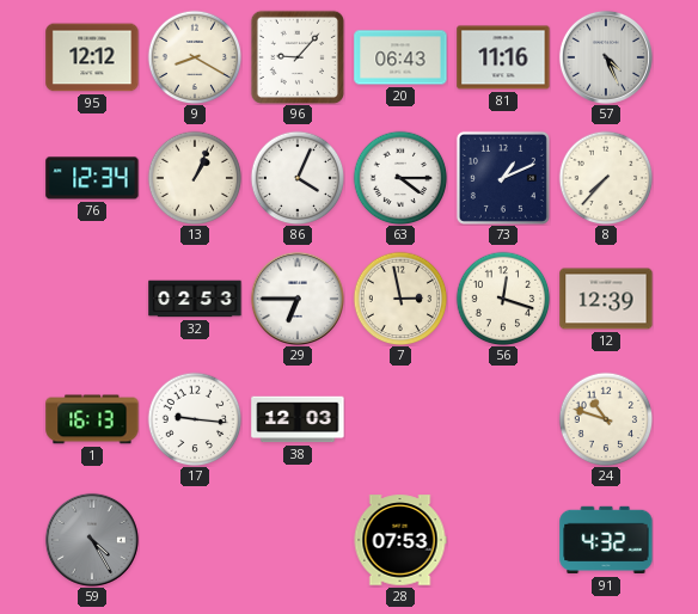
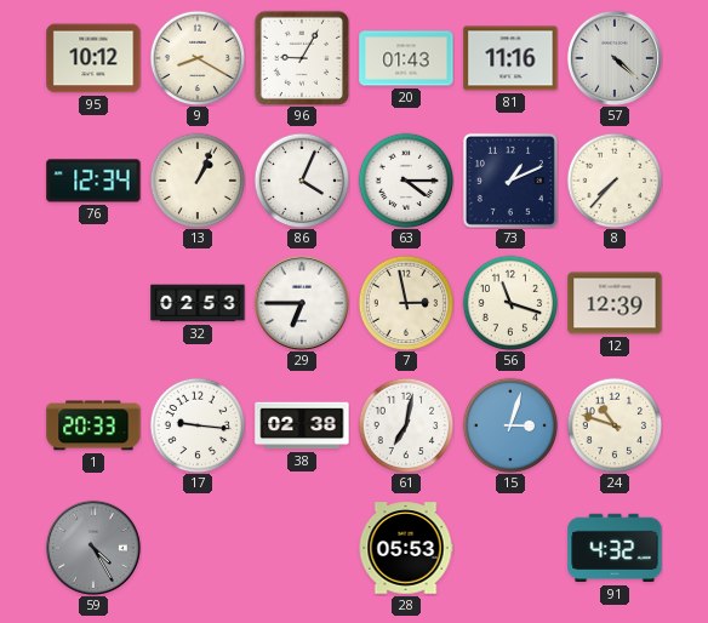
95: 12:12 -> 10:12
96: 9:07 -> 9:05
20: 06:43 -> 01:43
57: 4:26 -> 4:22
56: 12:18 -> 11:18
1: 16:13 -> 20:33
38: 12:03 -> 02:38
61: none -> 7:02
15: none -> 3:03
28: 07:53 -> 05:53
